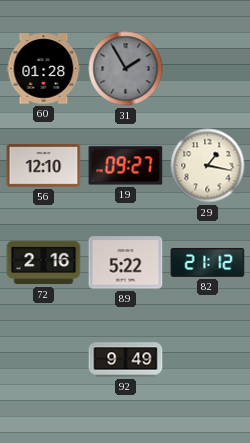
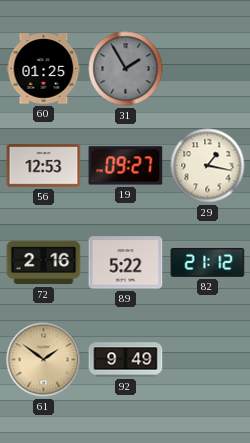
60: 01:28 -> 01:25
56: 12:10 -> 12:53
61: none -> 1:51
